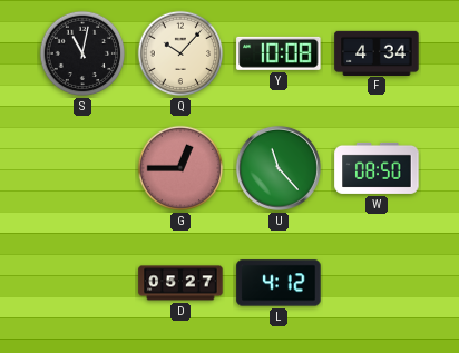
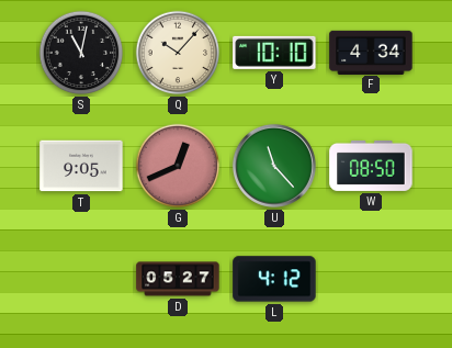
Y: 10:08 -> 10:10
T: none -> 9:05
G: 12:45 -> 12:41
